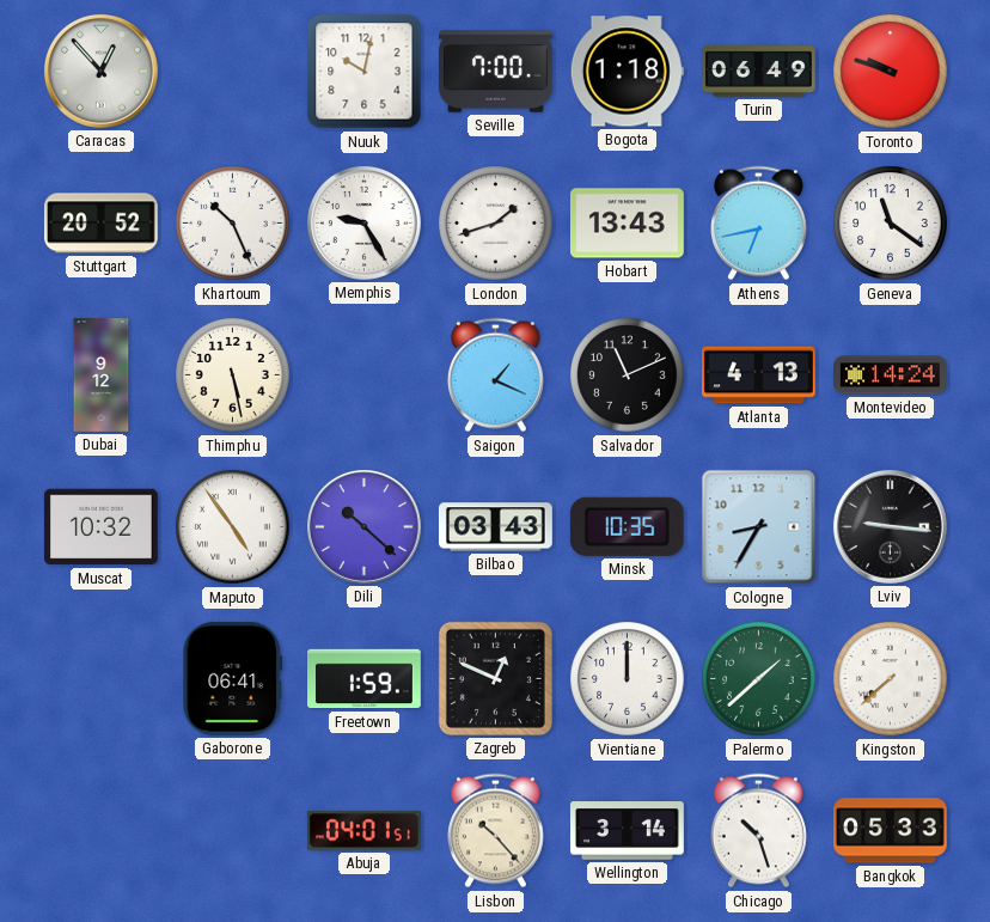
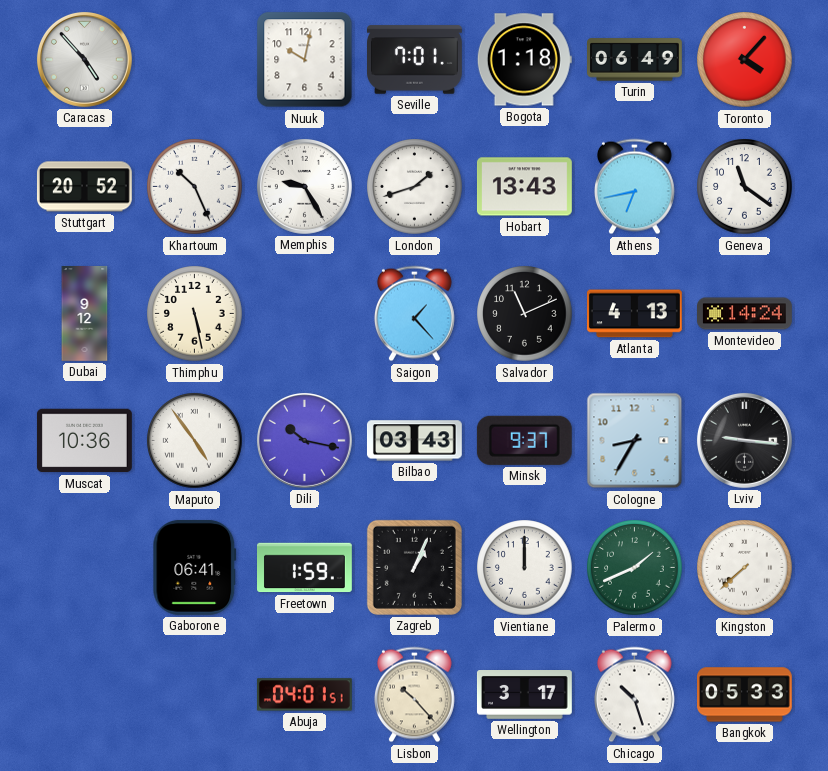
Caracas: 12:53 -> 4:53
Seville: 7:00 -> 7:01
Toronto: 9:48 -> 4:07
Saigon: 1:19 -> 1:23
Muscat: 10:32 -> 10:36
Dili: 10:22 -> 10:17
Minsk: 10:35 -> 9:37
Zagreb: 12:49 -> 1:04
Palermo: 1:38 -> 1:41
Wellington: 3:14 -> 3:17
